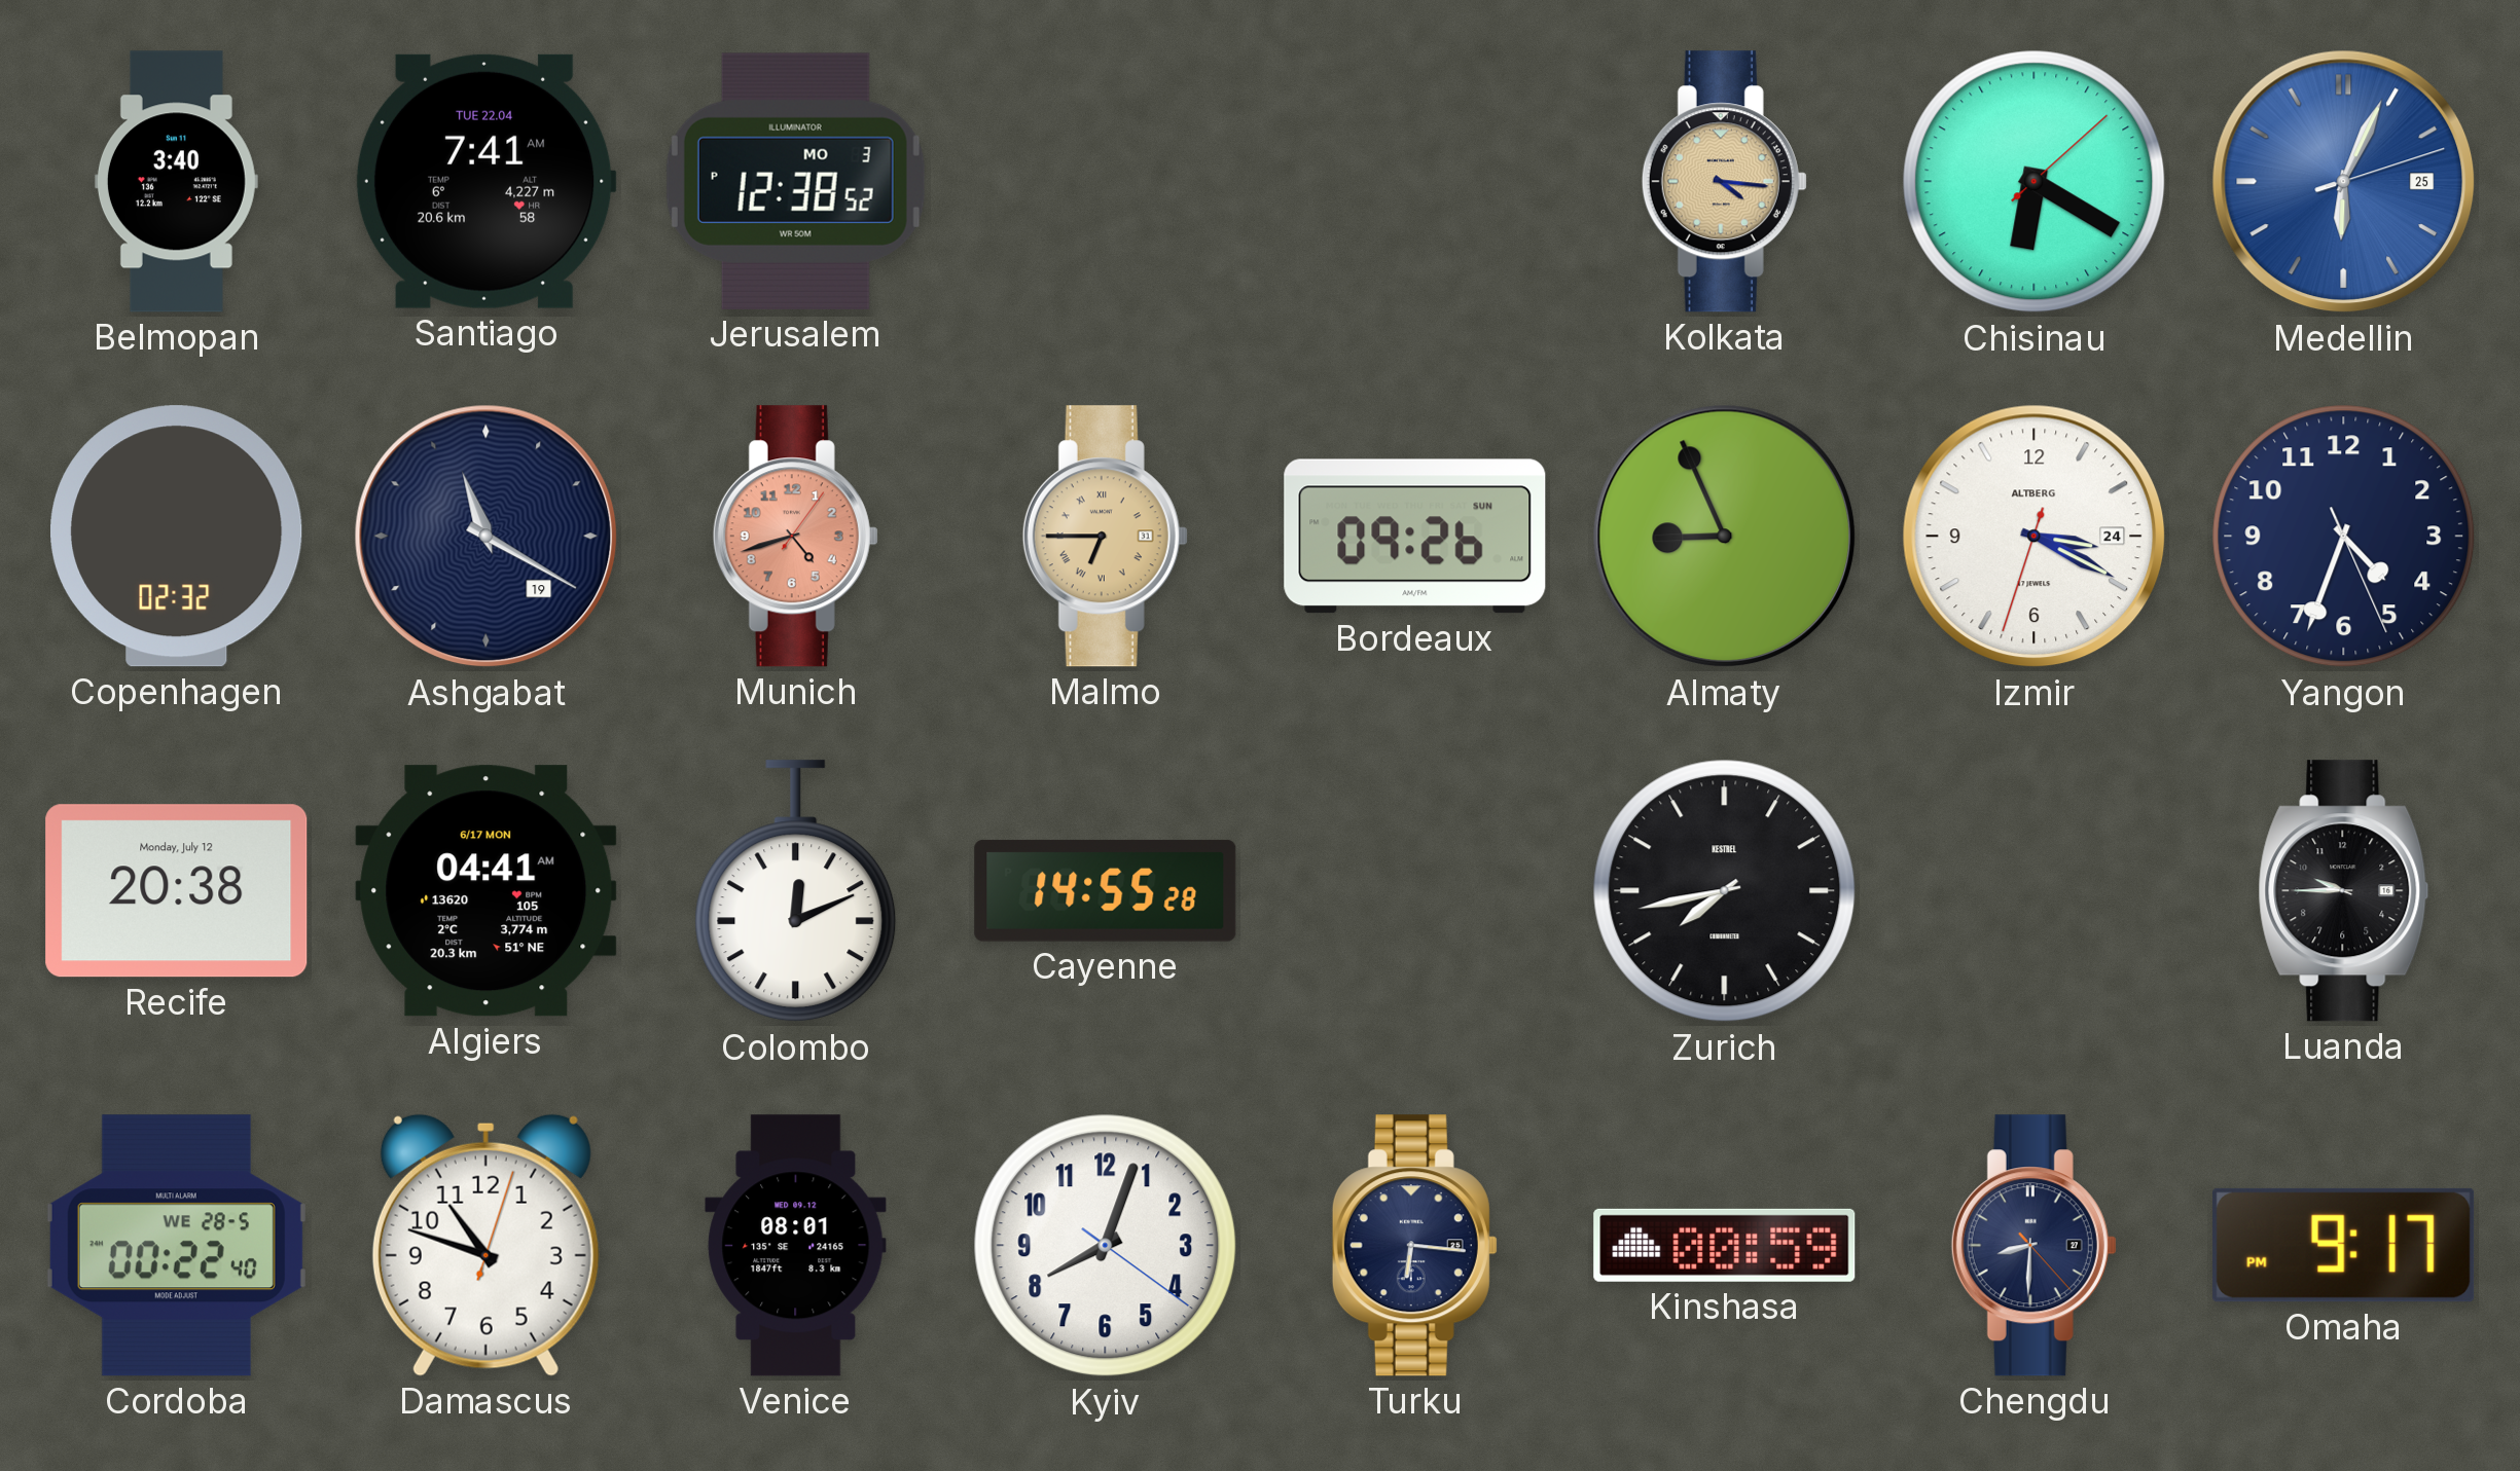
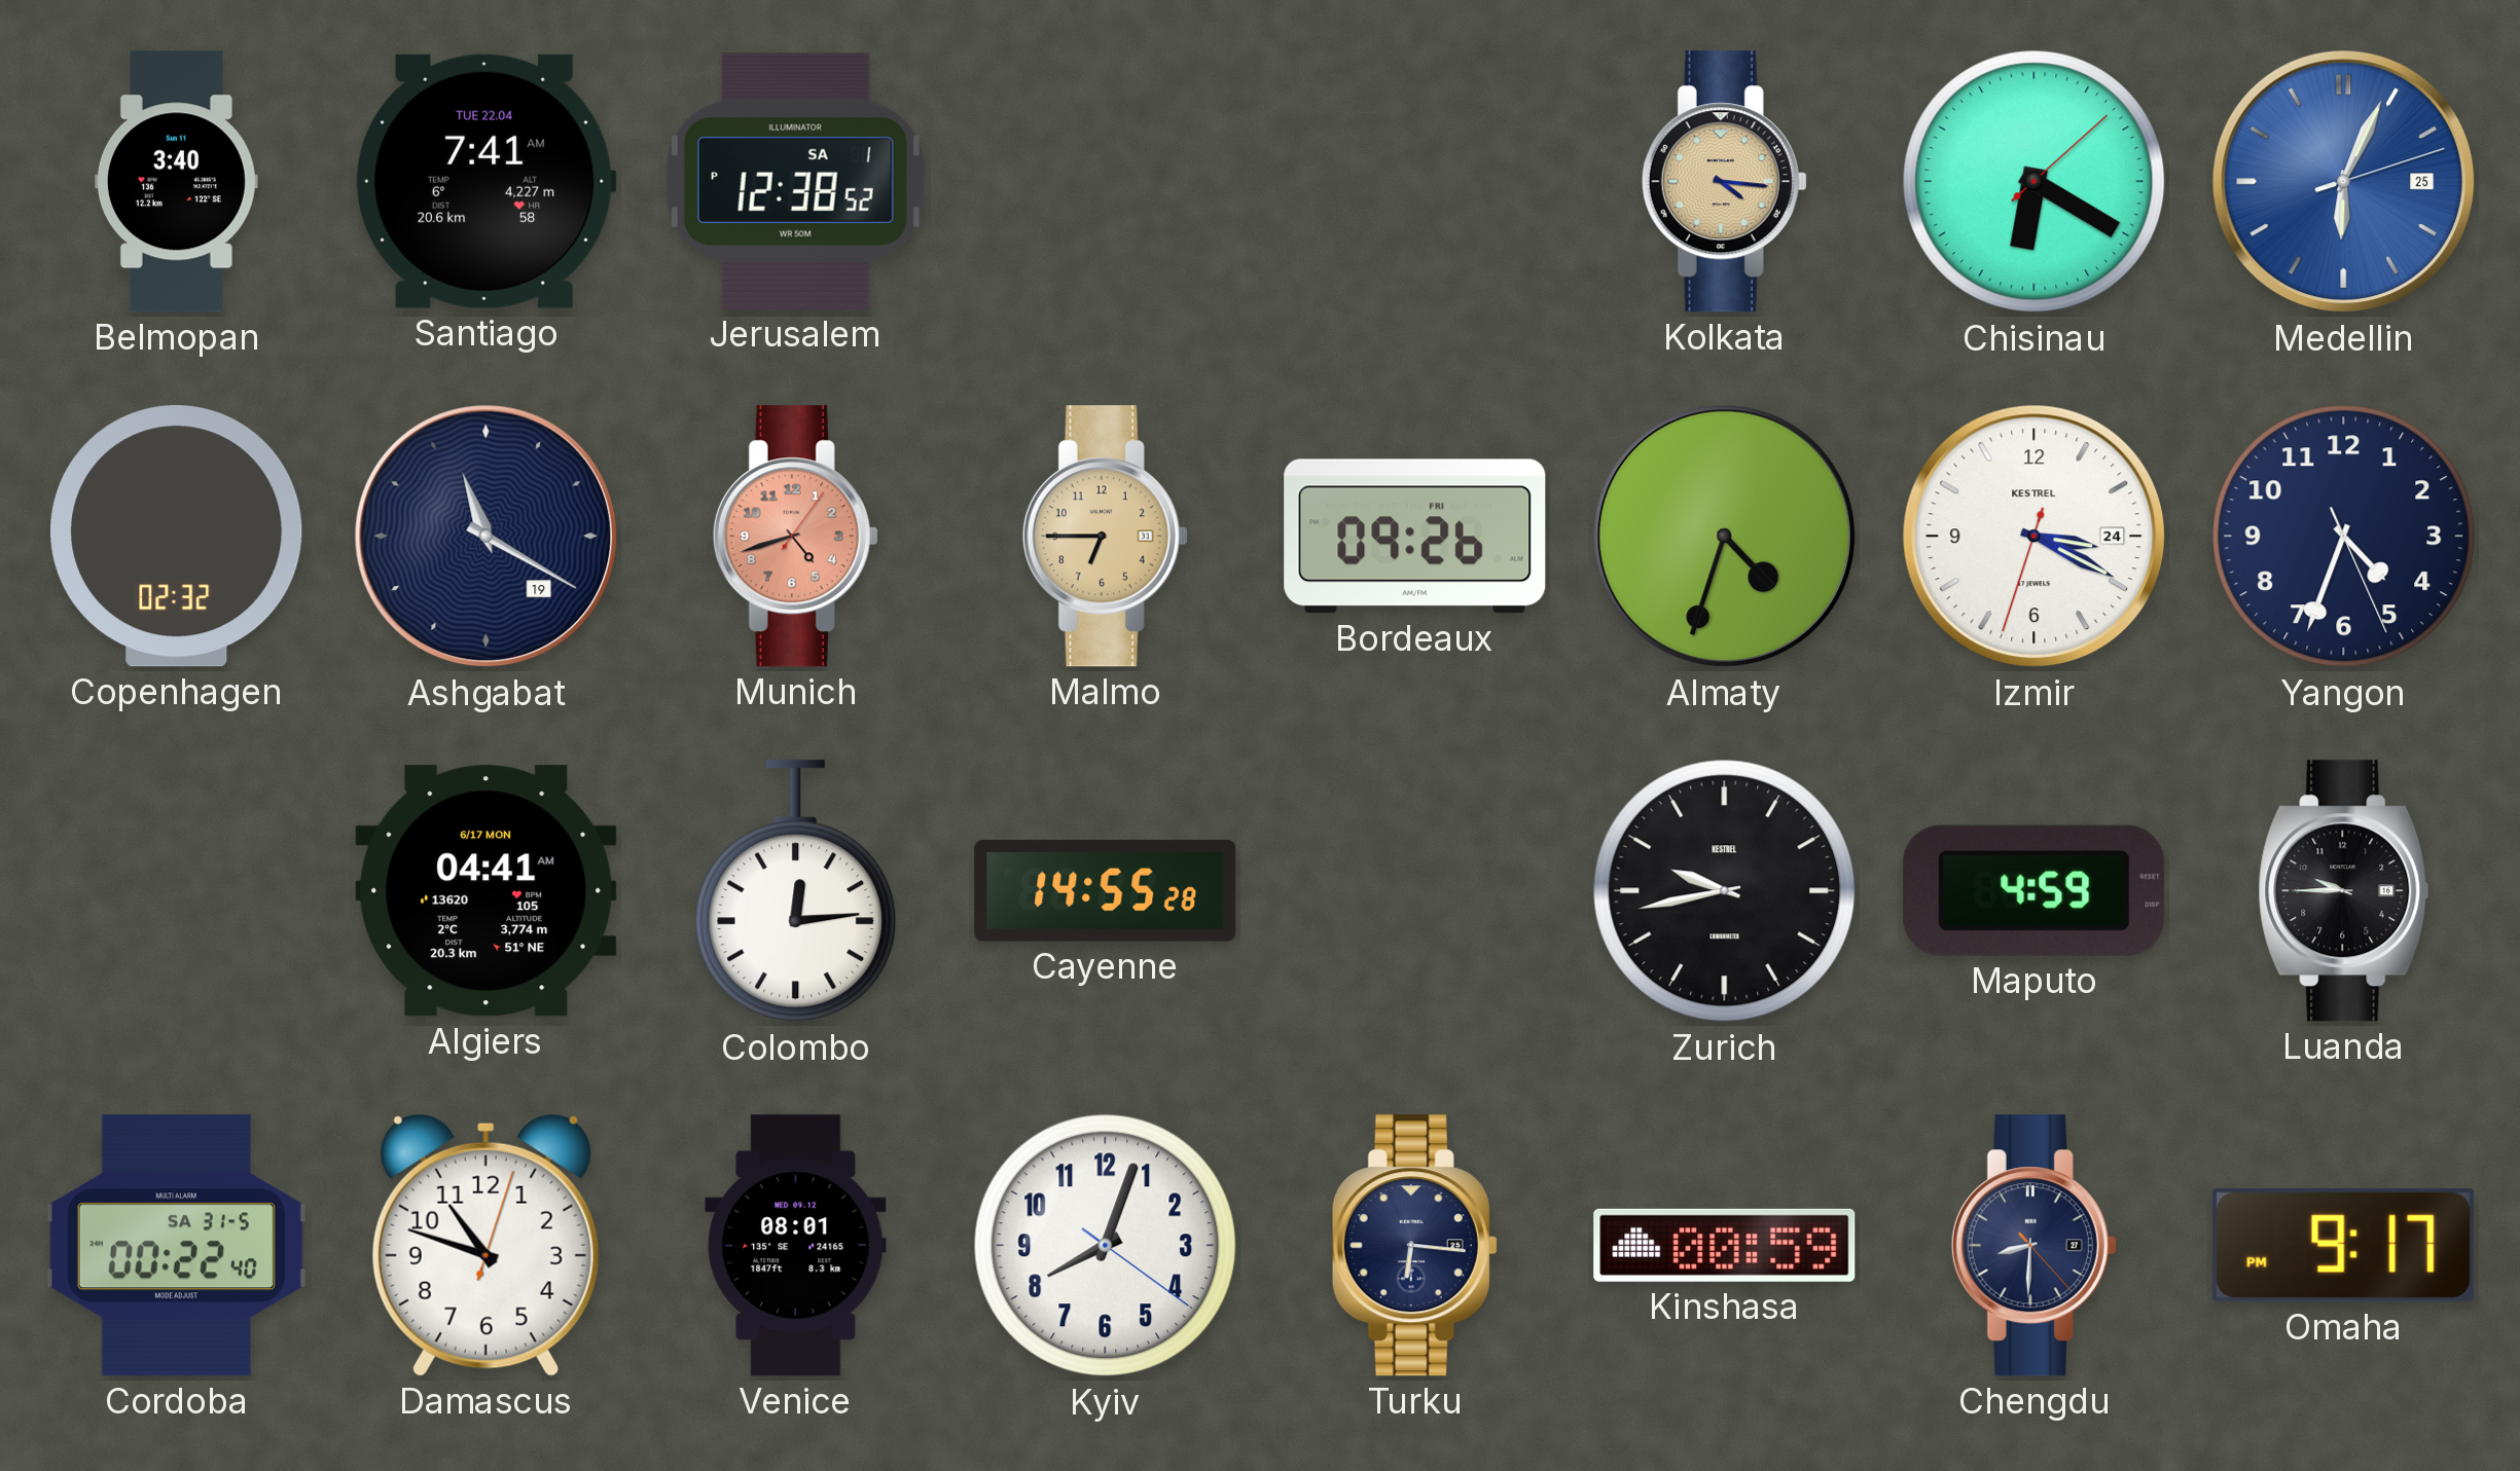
Jerusalem date: MO 3 -> SA 1
Malmo numerals: Roman -> Arabic
Bordeaux date: SUN -> FRI
Almaty: 8:56 -> 4:33
Izmir brand: ALTBERG -> KESTREL
Recife: 20:38 -> none
Colombo: 12:11 -> 12:14
Zurich: 7:43 -> 9:43
Maputo: none -> 4:59
Cordoba date: WE 28-5 -> SA 31-5
